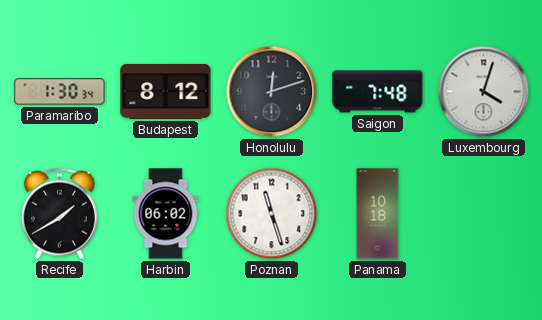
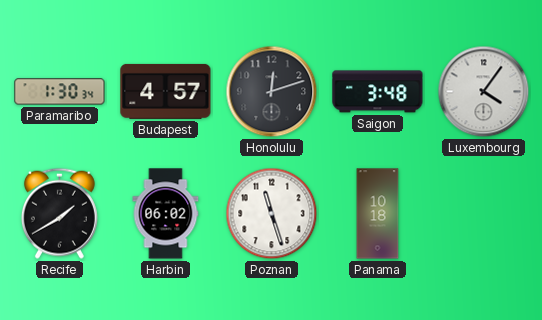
Budapest: 8:12 -> 4:57
Saigon: 7:48 -> 3:48
Luxembourg: 4:03 -> 4:06
